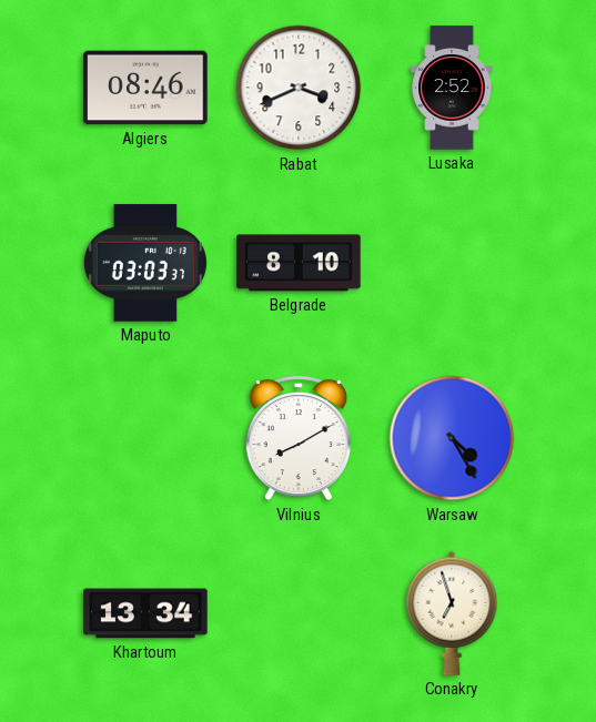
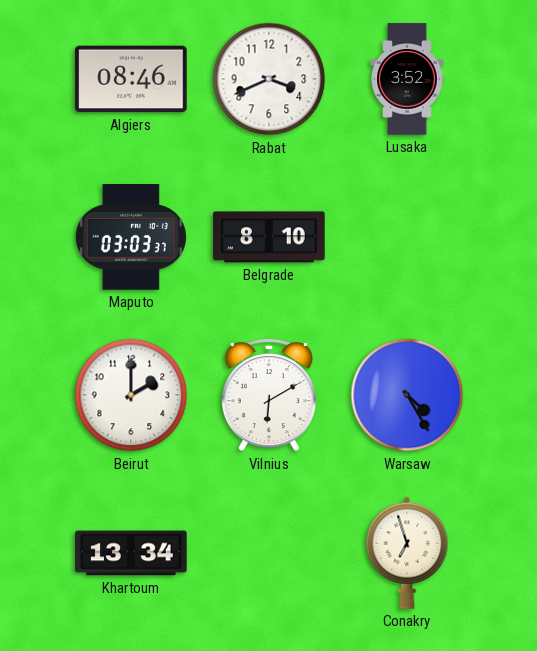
Lusaka: 2:52 -> 3:52
Beirut: none -> 2:00
Vilnius: 8:10 -> 6:10
